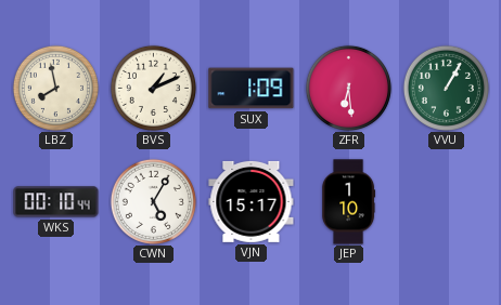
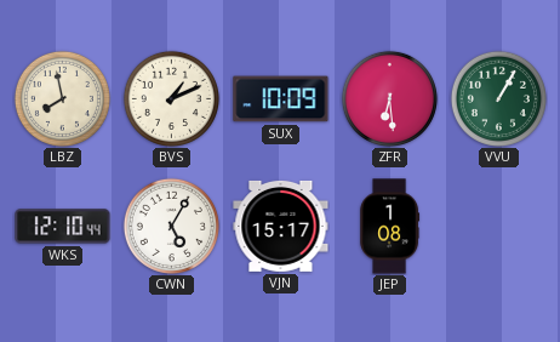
SUX: 1:09 -> 10:09
WKS: 00:10 -> 12:10
JEP: 1:10 -> 1:08
